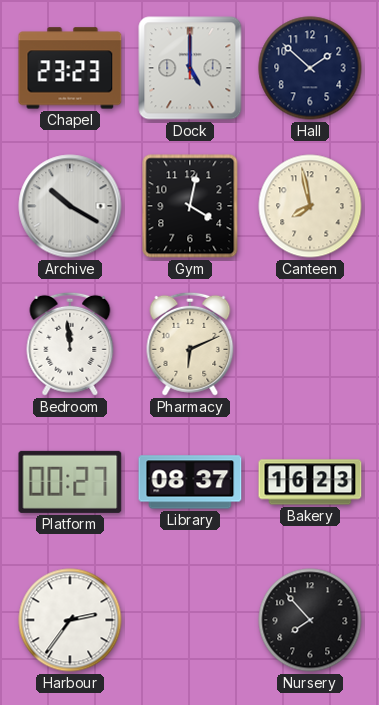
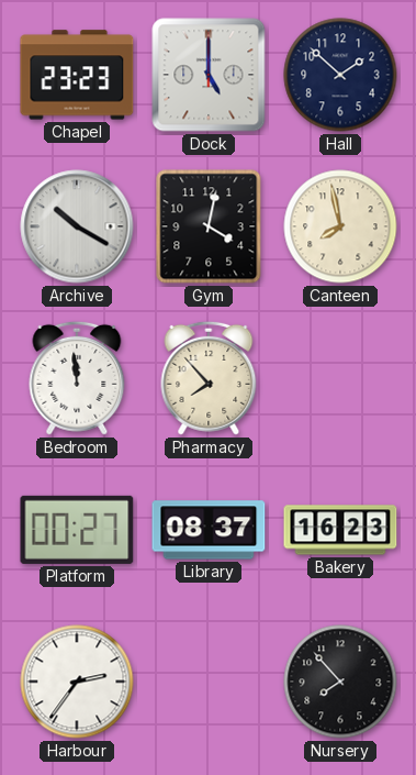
Pharmacy: 6:11 -> 7:53
